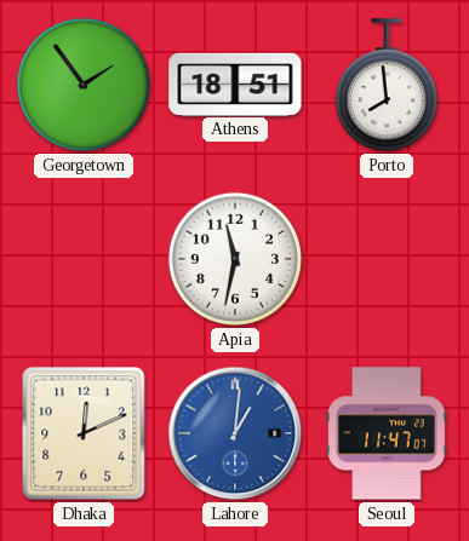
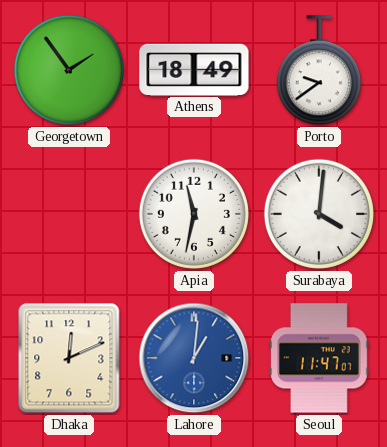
Athens: 18:51 -> 18:49
Porto: 7:59 -> 9:39
Surabaya: none -> 4:01
